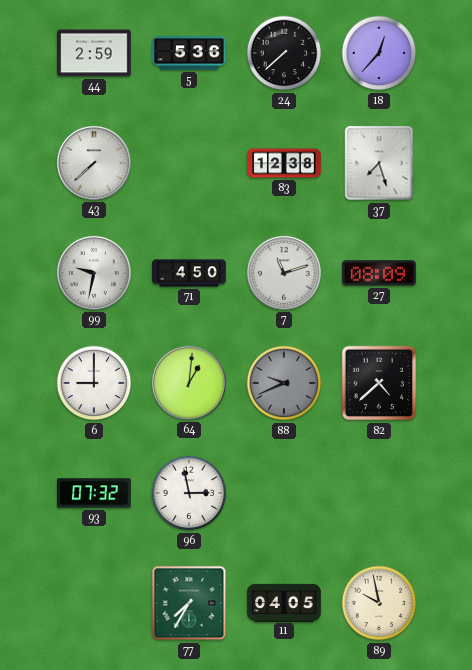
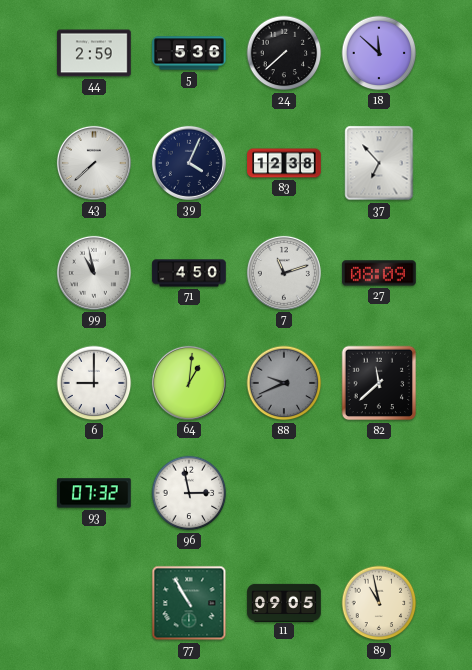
18: 12:37 -> 11:52
39: none -> 4:04
37: 7:27 -> 6:53
99: 9:32 -> 10:58
82: 4:38 -> 11:38
77: 7:35 -> 10:55
11: 04:05 -> 09:05
89: 9:58 -> 10:58
